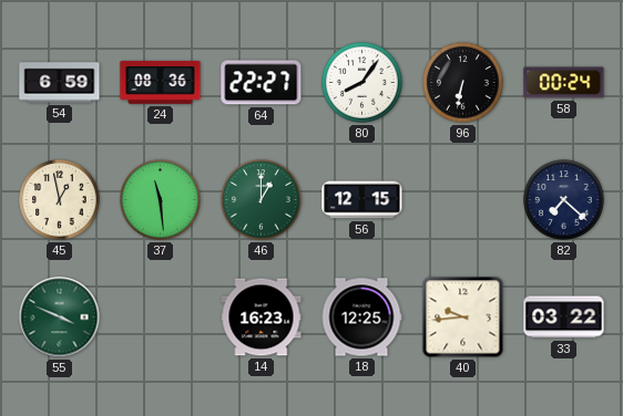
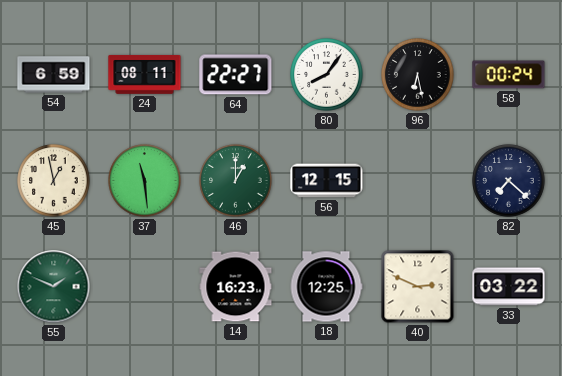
24: 08:36 -> 08:11
96: 6:32 -> 6:28
55: 3:49 -> 1:49
40: 9:44 -> 2:49
